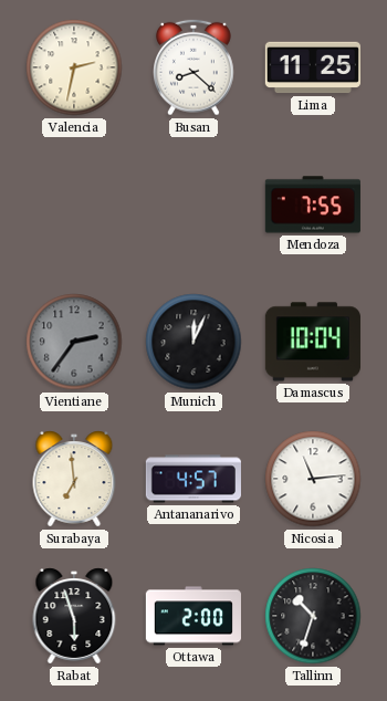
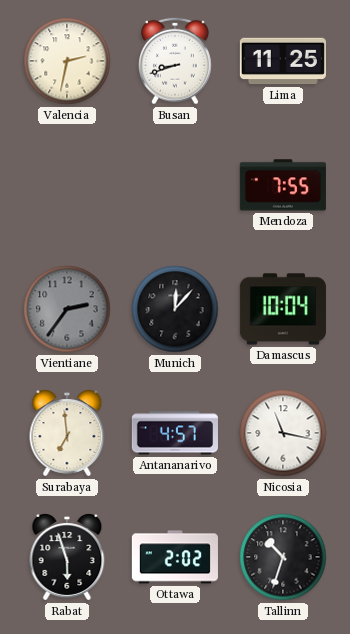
Busan: 8:22 -> 8:42
Munich: 12:04 -> 12:07
Nicosia: 11:14 -> 11:17
Ottawa: 2:00 -> 2:02
